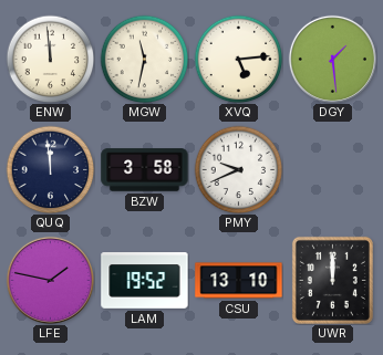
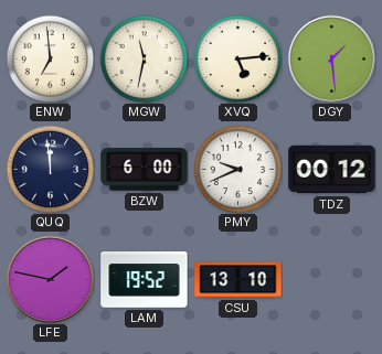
ENW: 11:59 -> 6:59
BZW: 3:58 -> 6:00
TDZ: none -> 00:12
UWR: 12:00 -> none
